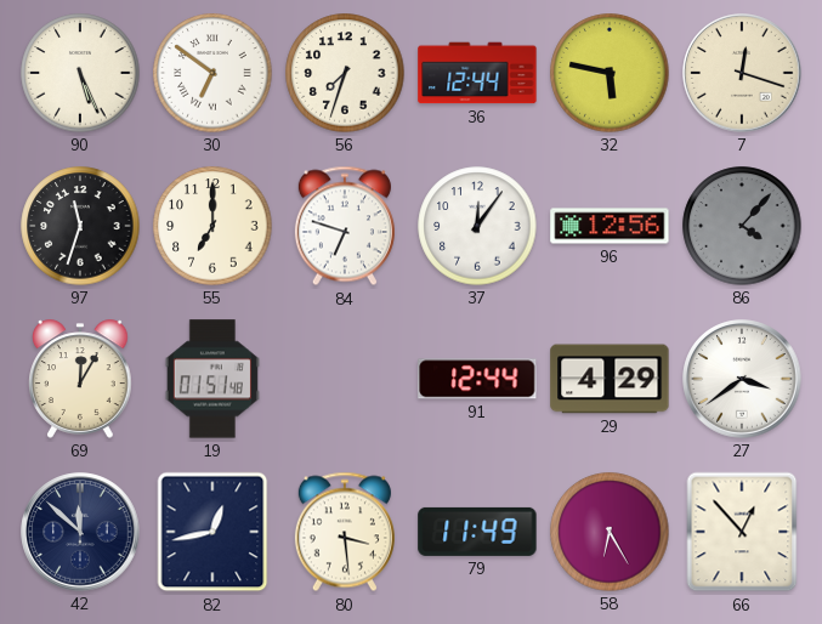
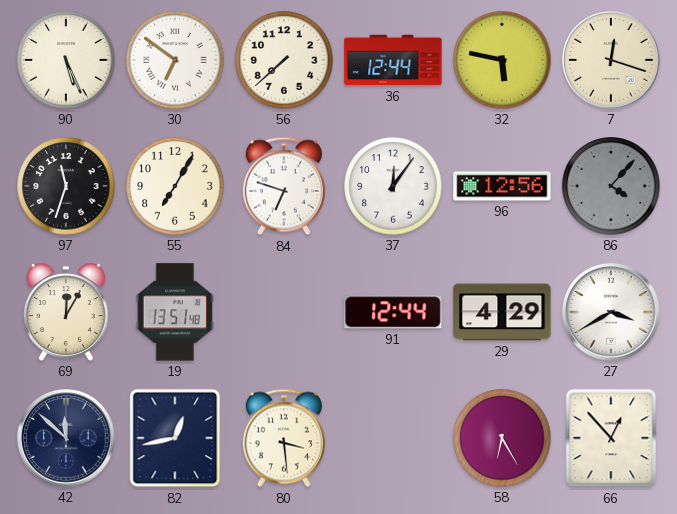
56: 7:33 -> 7:38
55: 7:00 -> 7:05
19: 01:51 -> 13:51
27: 3:39 -> 3:40
79: 11:49 -> none
